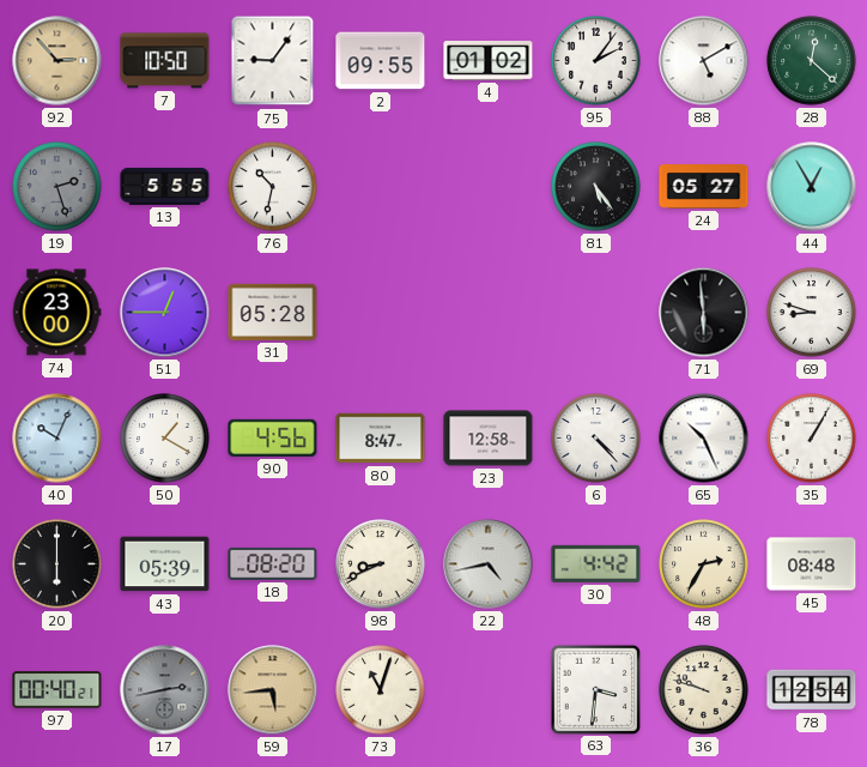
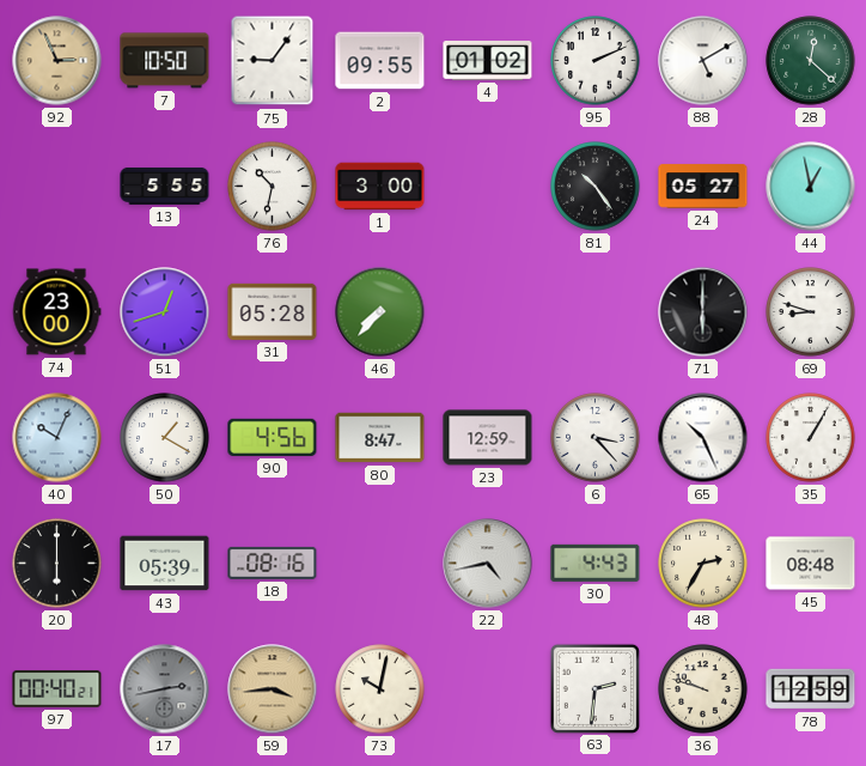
92: 2:53 -> 2:56
95: 2:06 -> 2:11
19: 2:27 -> none
1: none -> 3:00
81: 5:24 -> 10:24
44: 12:55 -> 12:58
51: 12:45 -> 12:42
46: none -> 7:37
71: 5:59 -> 6:00
23: 12:58 -> 12:59
6: 4:23 -> 3:23
18: 08:20 -> 08:16
98: 8:41 -> none
30: 4:42 -> 4:43
59: 5:44 -> 3:44
73: 11:03 -> 10:02
63: 3:31 -> 2:31
78: 12:54 -> 12:59
